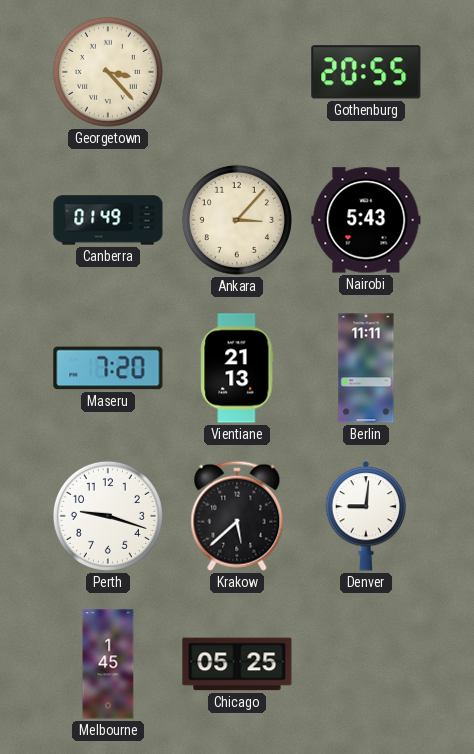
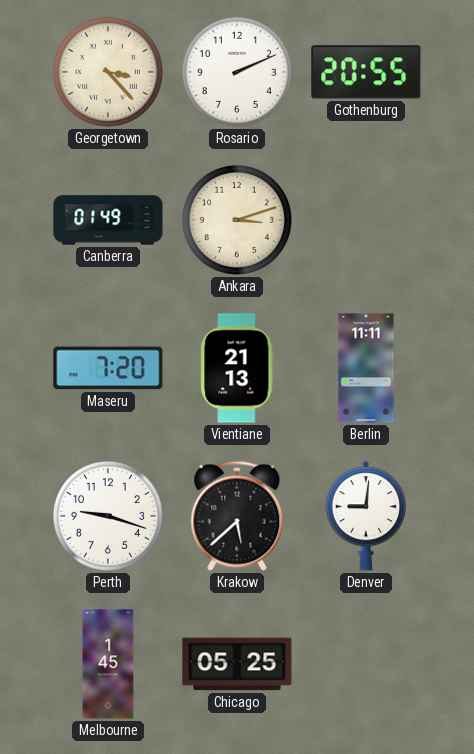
Rosario: none -> 2:11
Ankara: 3:07 -> 3:12
Nairobi: 5:43 -> none
